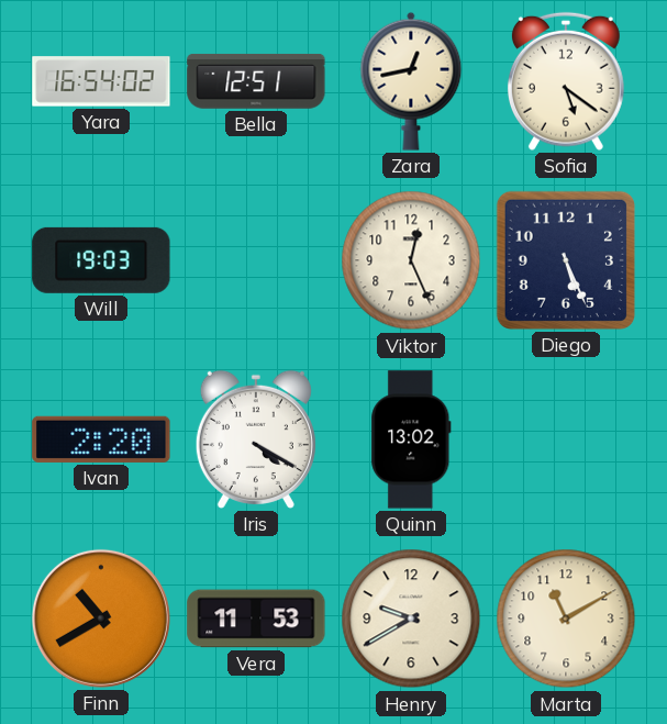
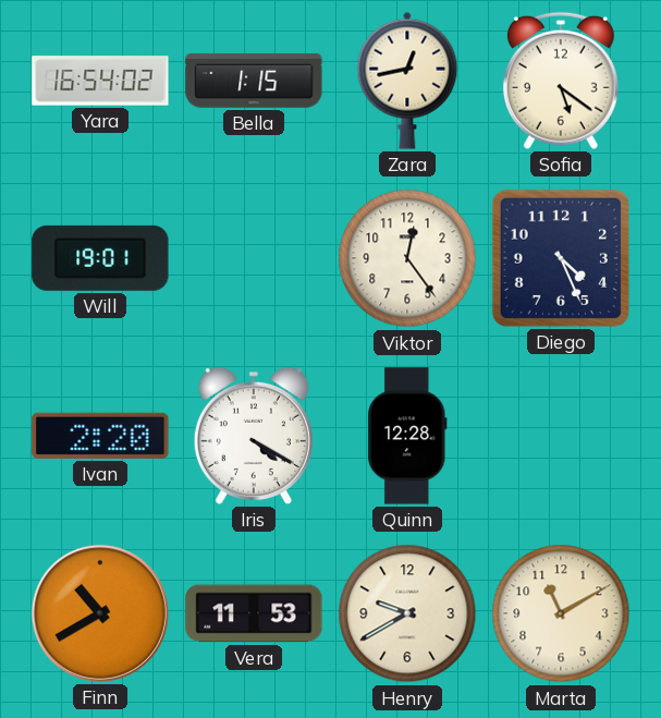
Bella: 12:51 -> 1:15
Will: 19:03 -> 19:01
Viktor: 12:26 -> 12:24
Diego: 5:26 -> 4:26
Quinn: 13:02 -> 12:28
